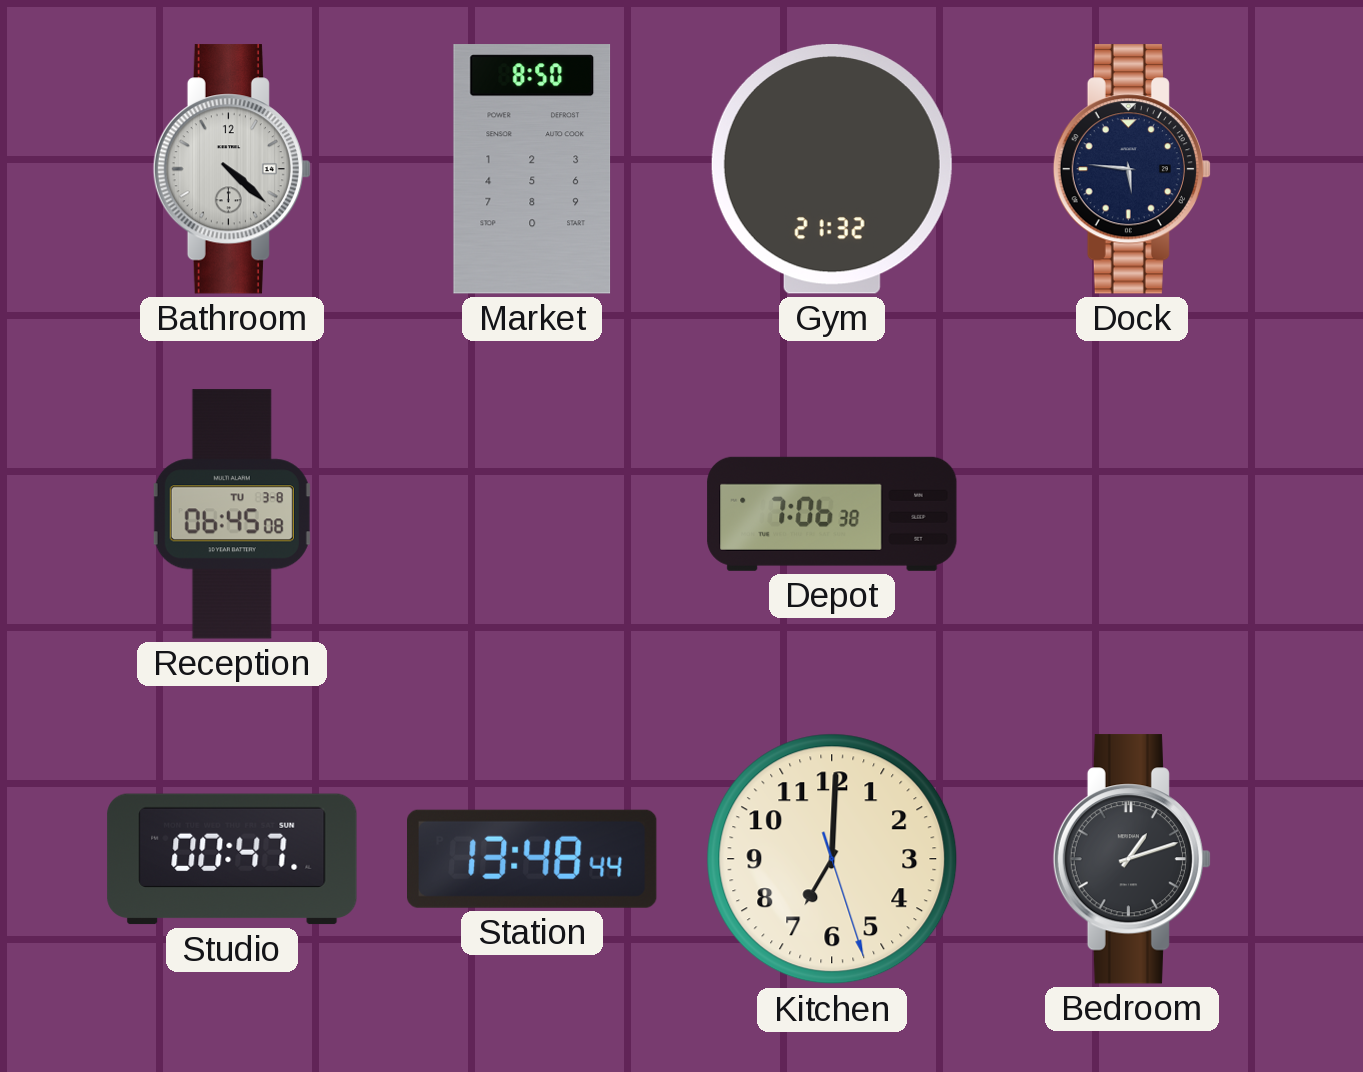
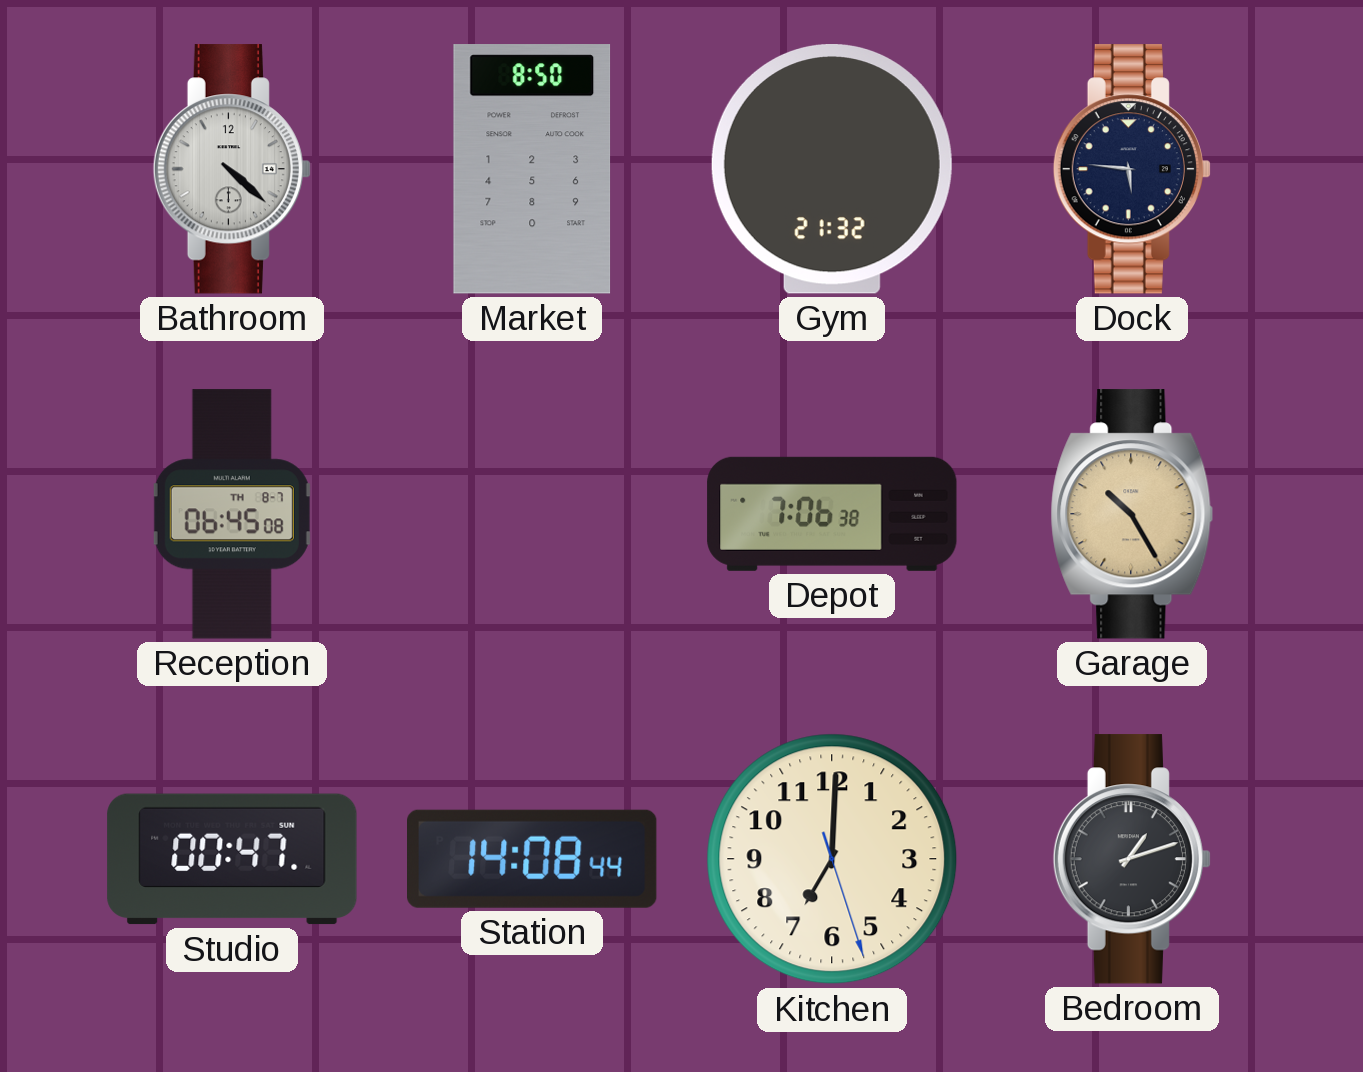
Reception date: TU 3-8 -> TH 8-7
Garage: none -> 10:25
Station: 13:48 -> 14:08
